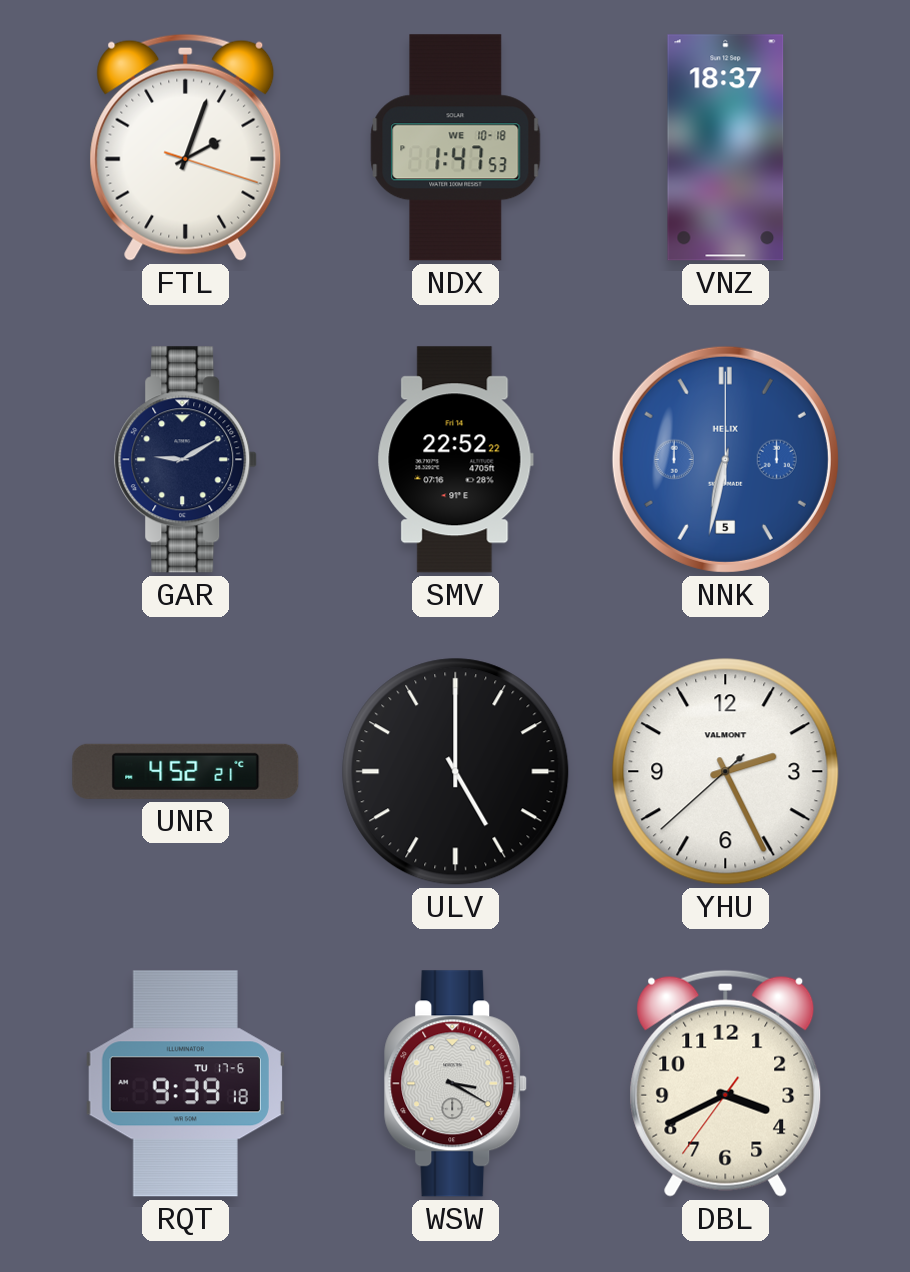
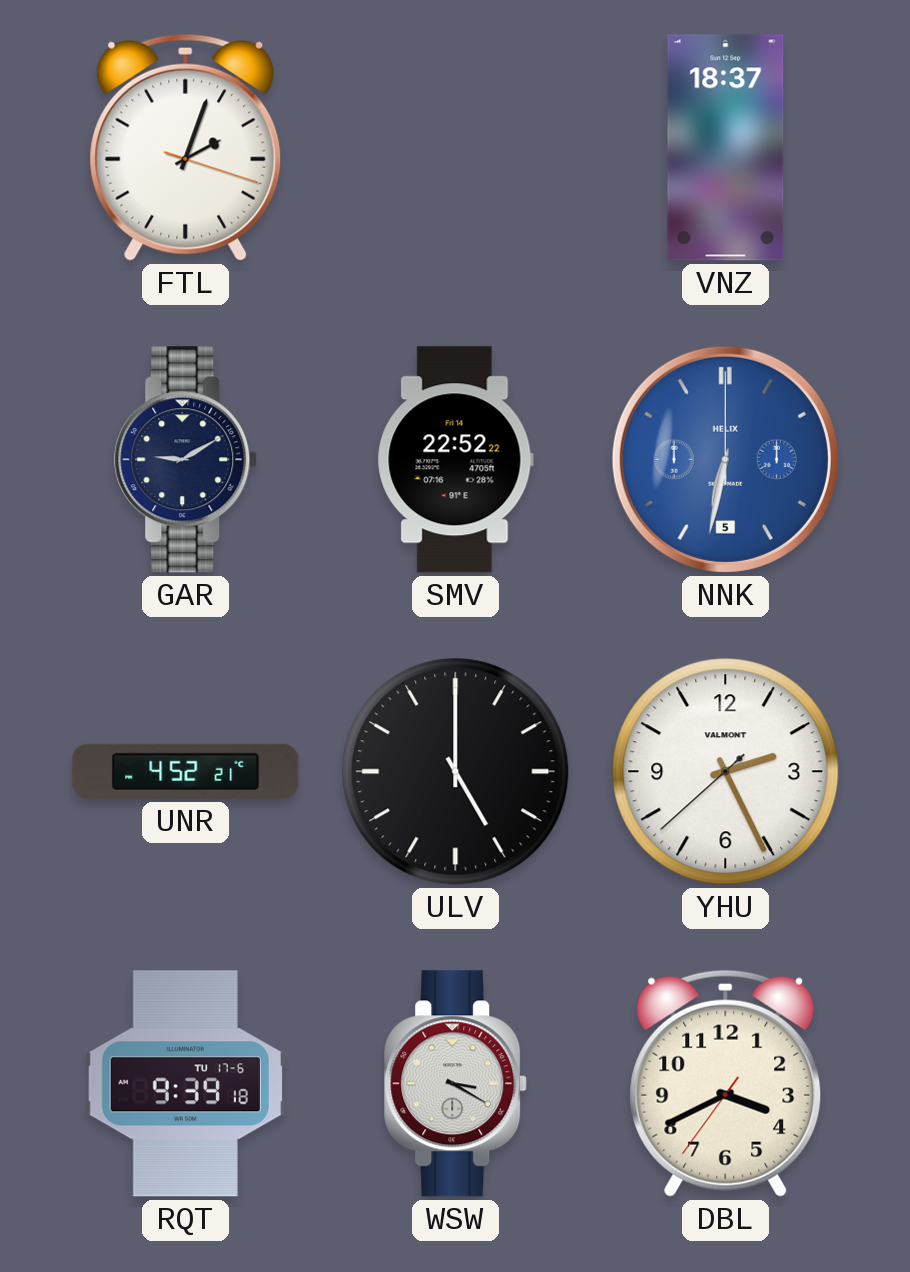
NDX: 1:47 -> none
